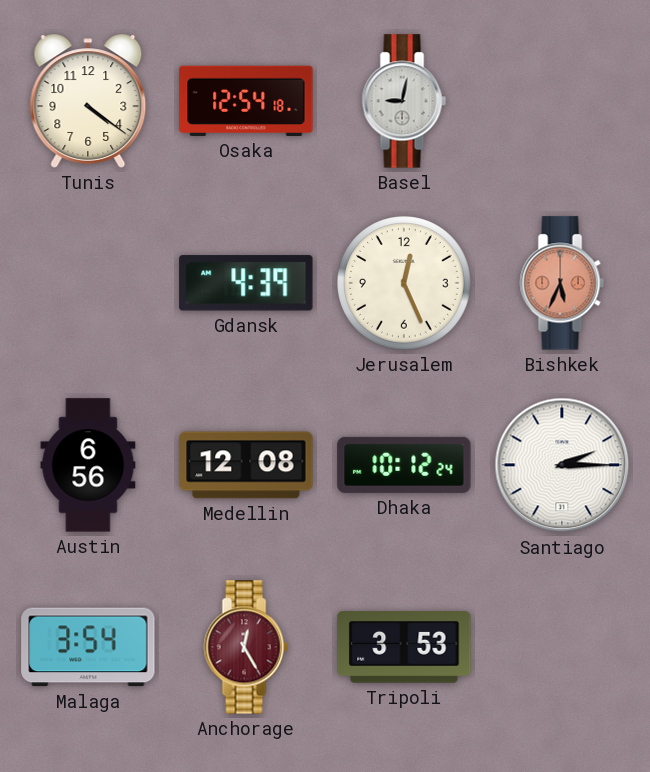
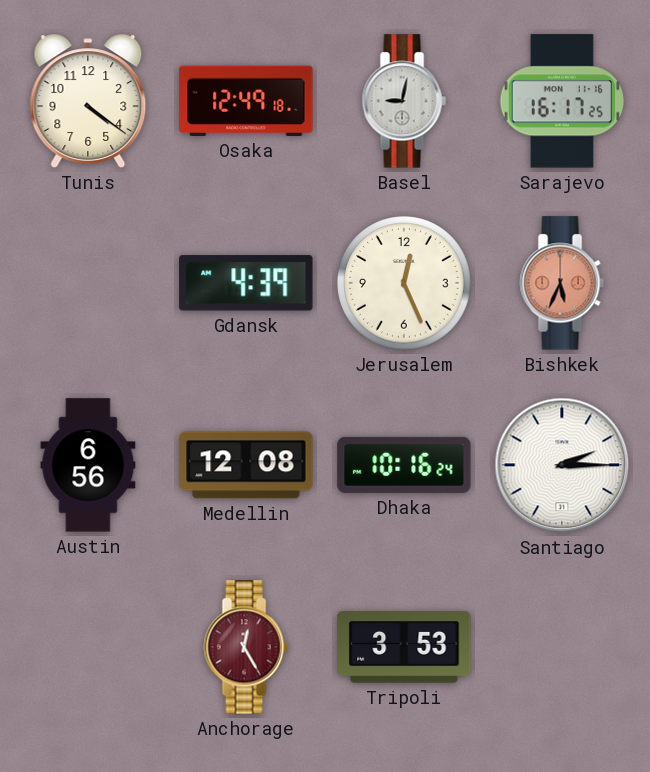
Osaka: 12:54 -> 12:49
Sarajevo: none -> 16:17
Dhaka: 10:12 -> 10:16
Malaga: 3:54 -> none
